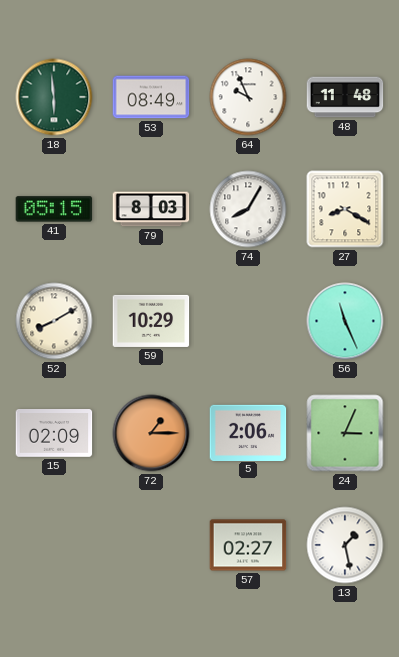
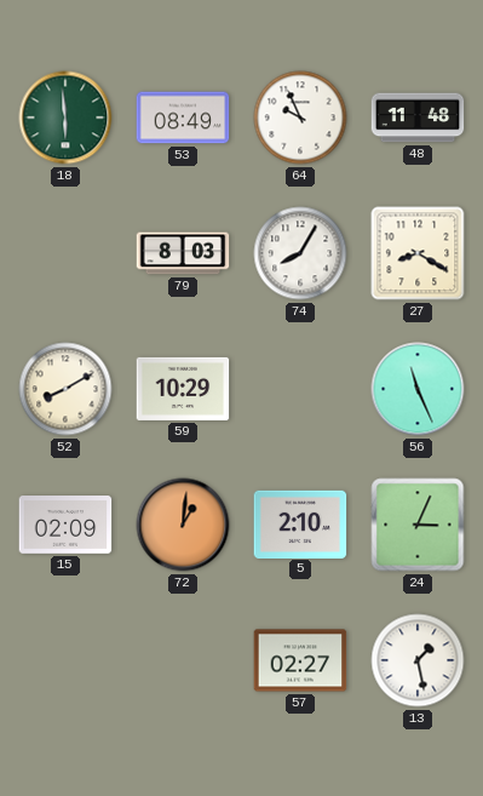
41: 05:15 -> none
72: 1:15 -> 1:01
5: 2:06 -> 2:10
